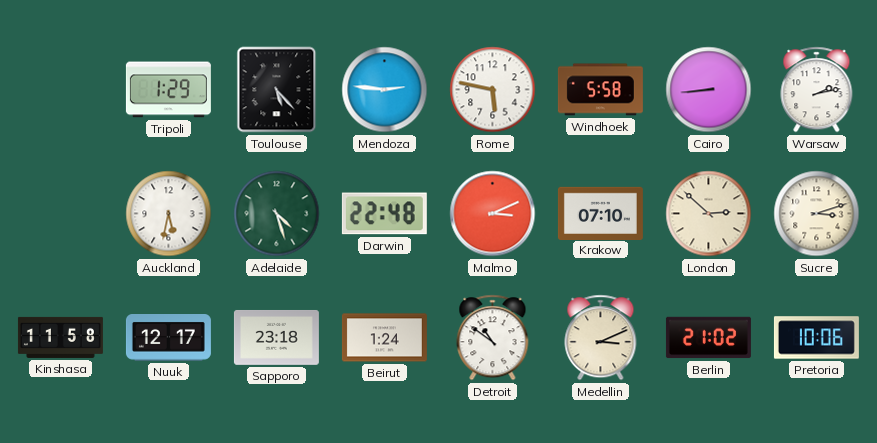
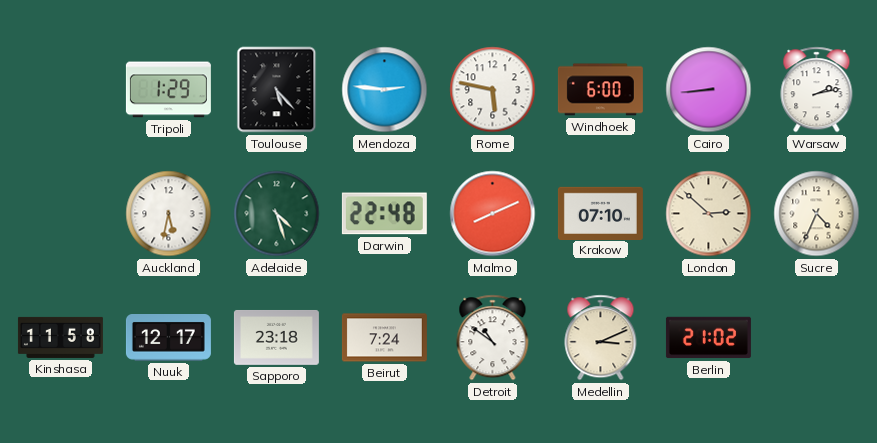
Windhoek: 5:58 -> 6:00
Malmo: 3:11 -> 8:11
Sucre: 3:12 -> 4:34
Beirut: 1:24 -> 7:24
Pretoria: 10:06 -> none
